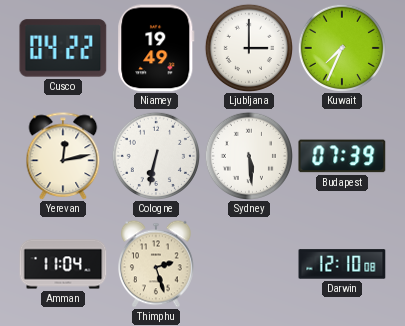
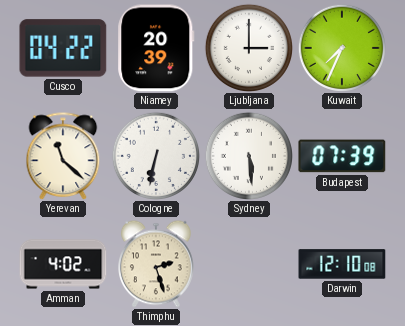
Niamey: 19:49 -> 20:39
Yerevan: 12:13 -> 11:22
Amman: 11:04 -> 4:02
